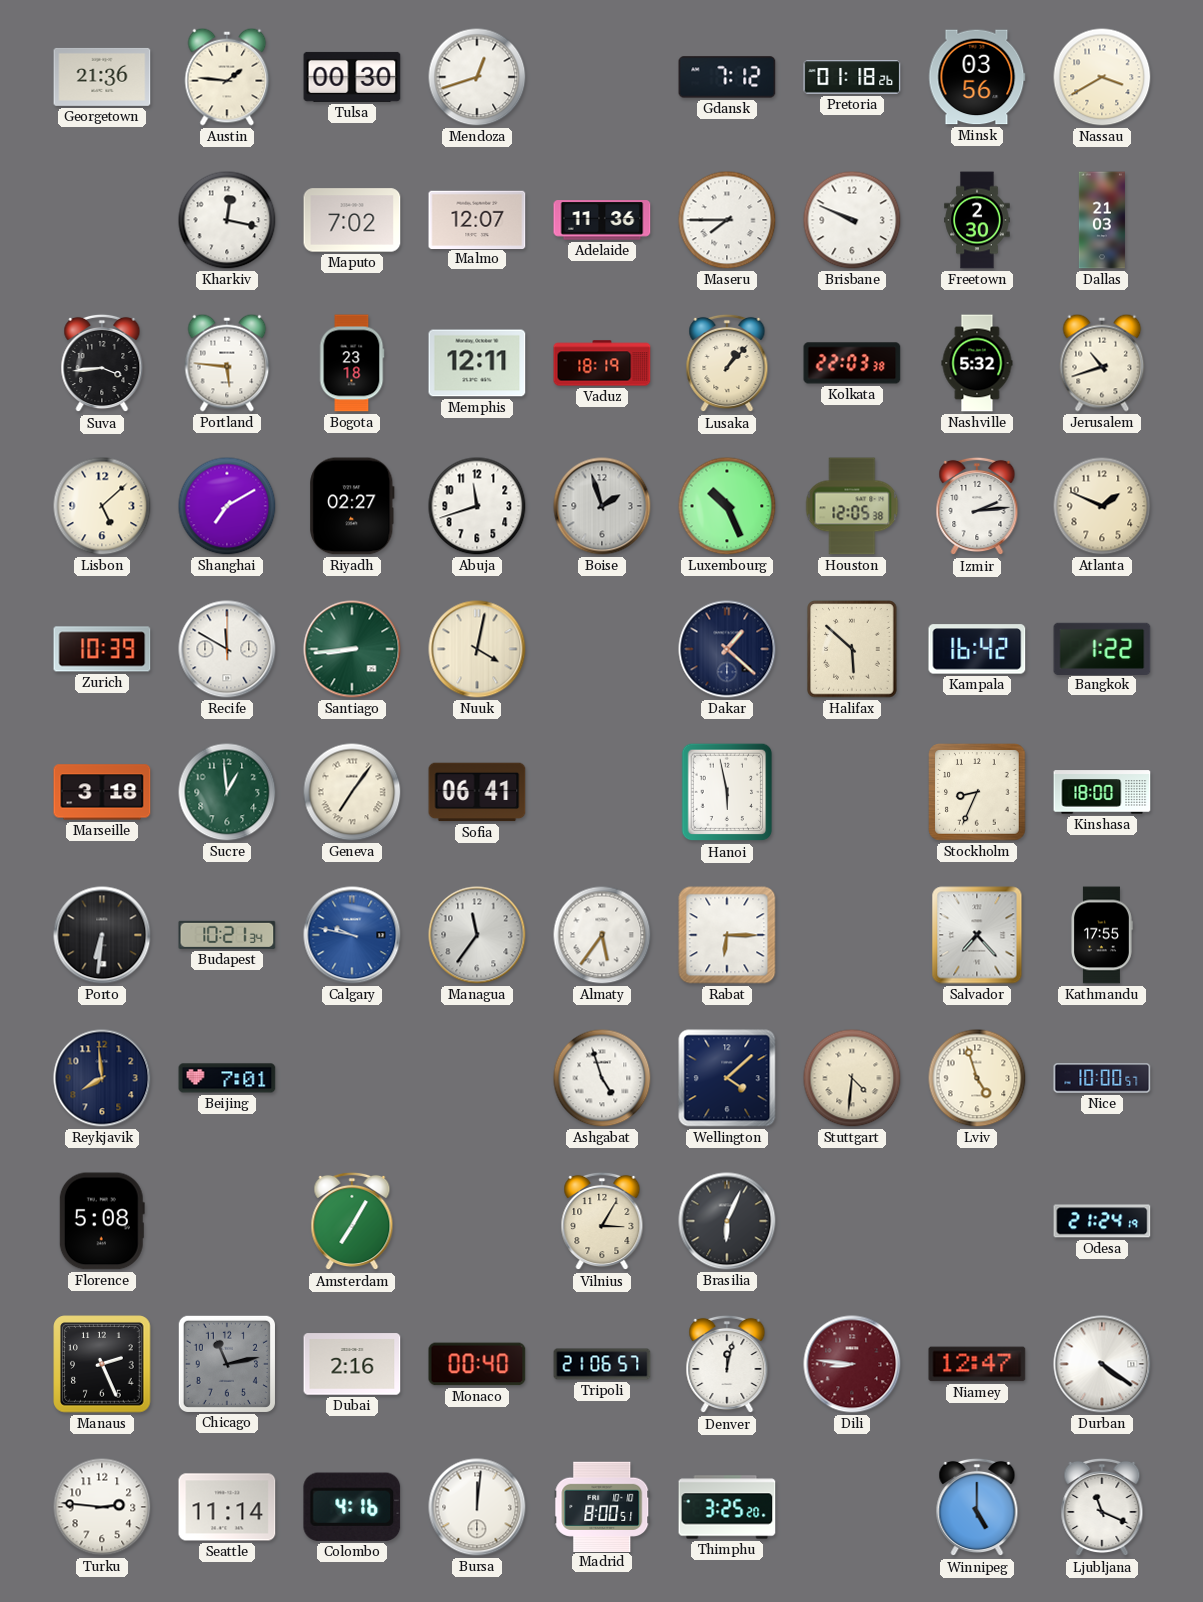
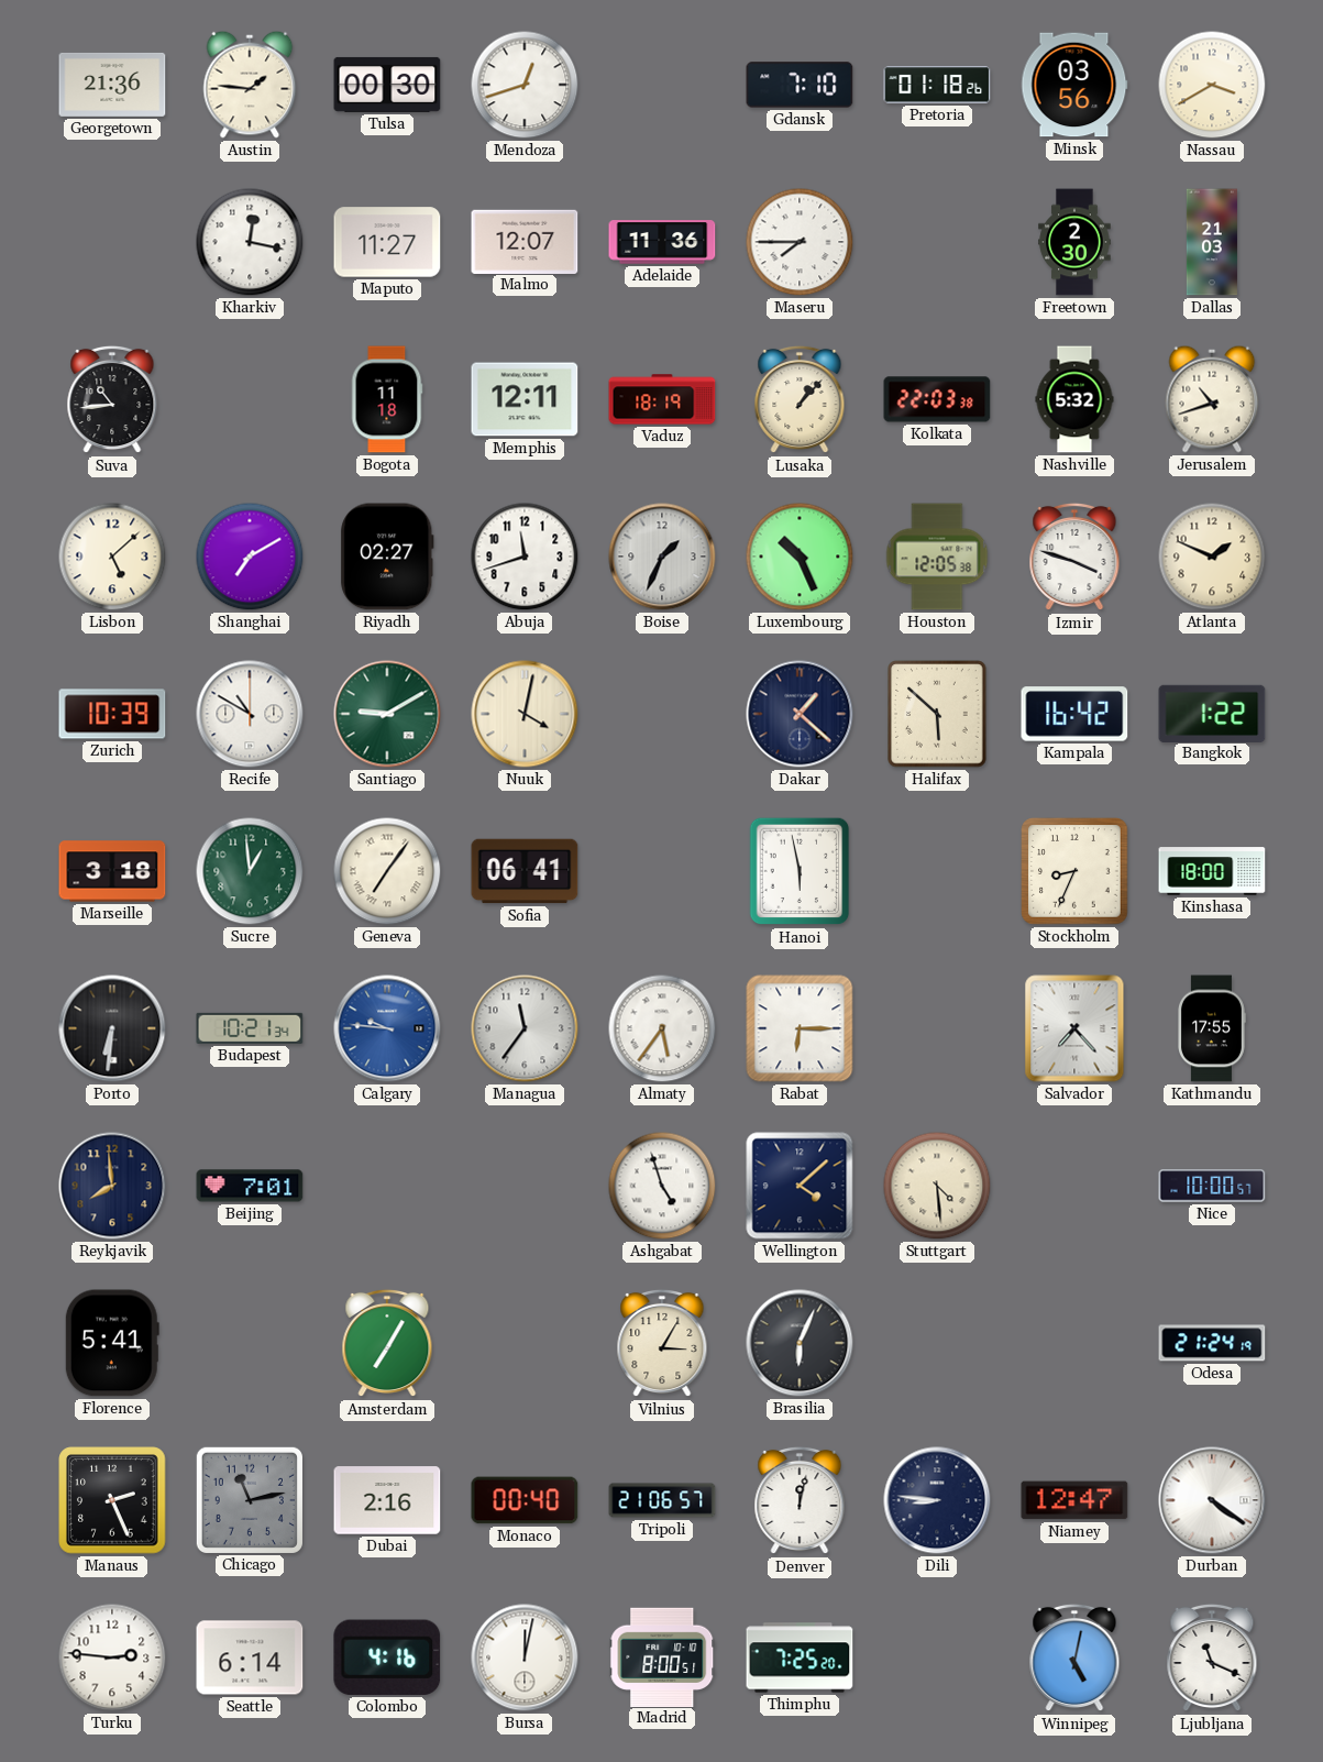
Gdansk: 7:12 -> 7:10
Maputo: 7:02 -> 11:27
Brisbane: 9:49 -> none
Suva: 3:44 -> 10:44
Portland: 5:46 -> none
Bogota: 23:18 -> 11:18
Boise: 1:57 -> 1:34
Izmir: 2:14 -> 3:48
Recife: 11:50 -> 10:50
Santiago: 8:44 -> 9:10
Calgary: 9:47 -> 9:46
Stuttgart: 4:31 -> 4:29
Lviv: 4:57 -> none
Florence: 5:08 -> 5:41
Dili dial: burgundy -> navy
Seattle: 11:14 -> 6:14
Bursa: 12:01 -> 12:02
Thimphu: 3:25 -> 7:25
Winnipeg: 5:00 -> 5:02
